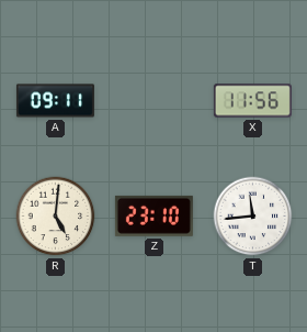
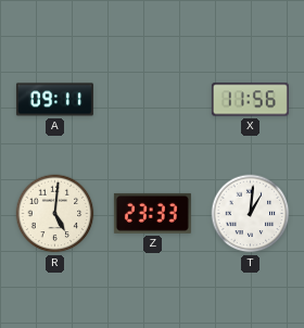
Z: 23:10 -> 23:33
T: 11:44 -> 1:01
